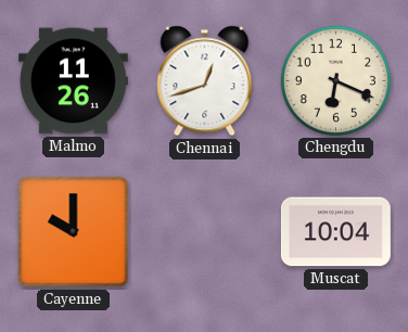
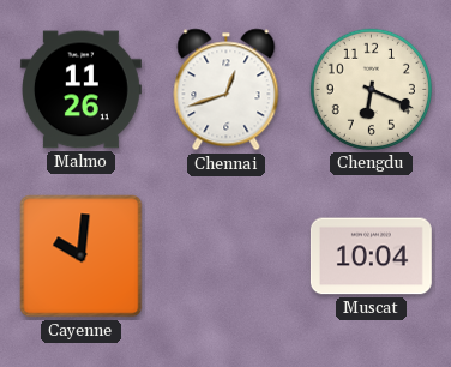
Cayenne: 10:00 -> 10:01
